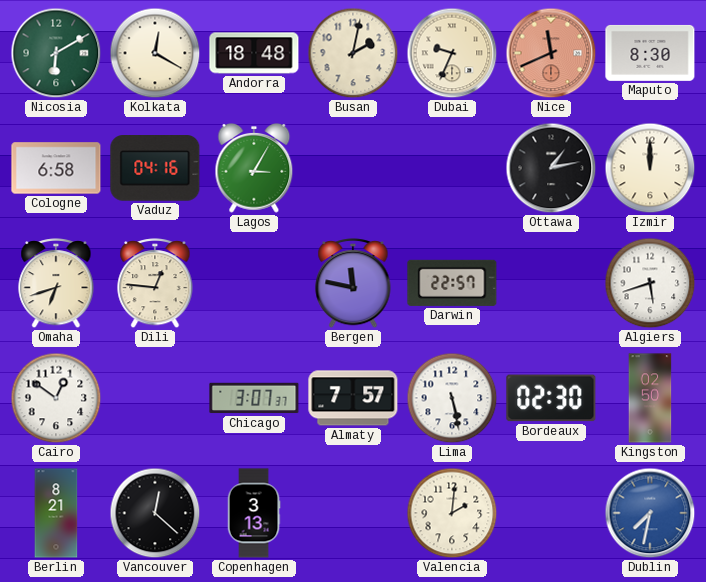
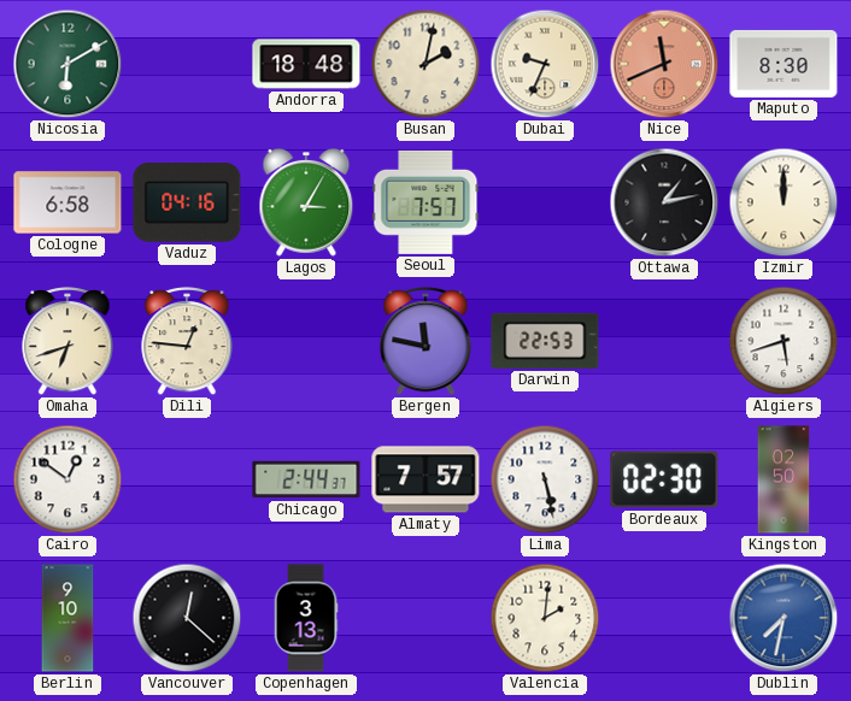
Kolkata: 12:20 -> none
Seoul: none -> 7:57
Darwin: 22:57 -> 22:53
Chicago: 3:07 -> 2:44
Berlin: 8:21 -> 9:10
